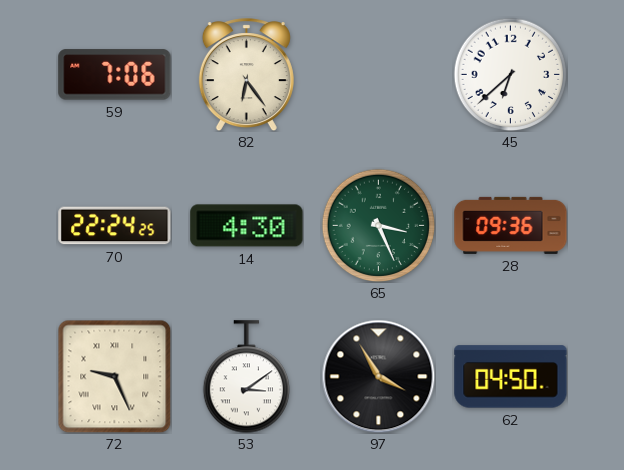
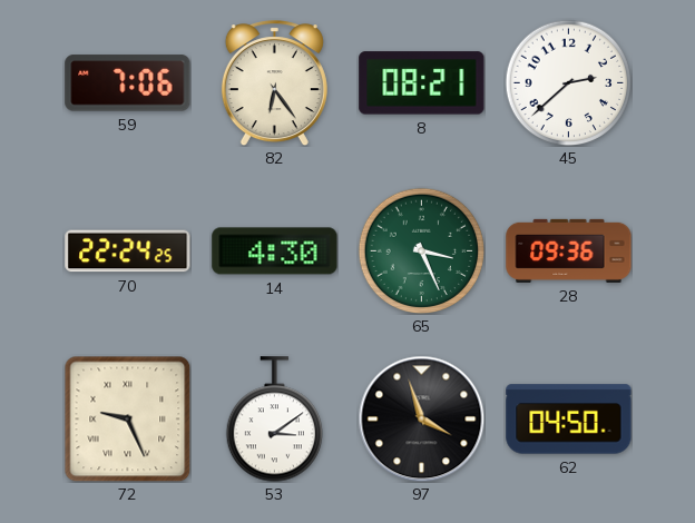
8: none -> 08:21
45: 6:38 -> 2:38
97: 3:55 -> 3:57
